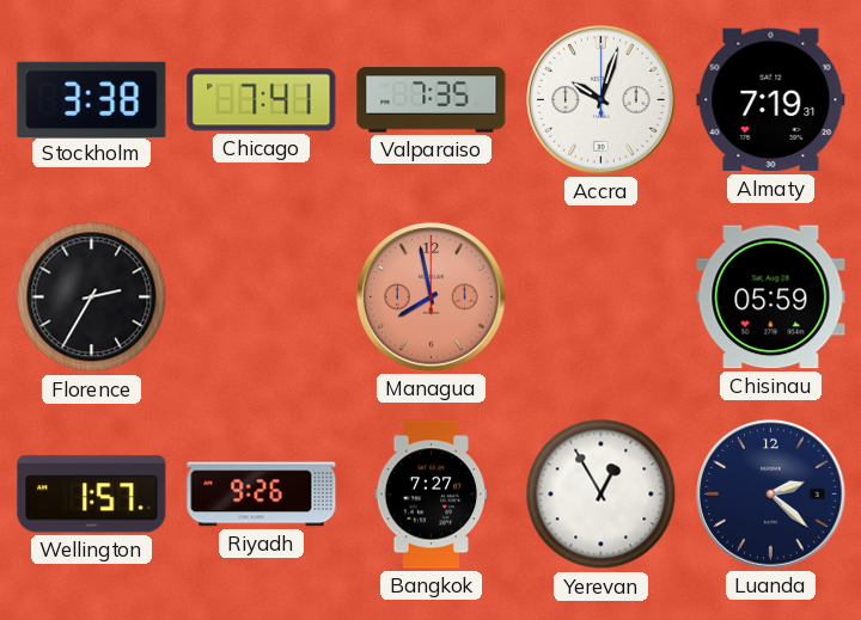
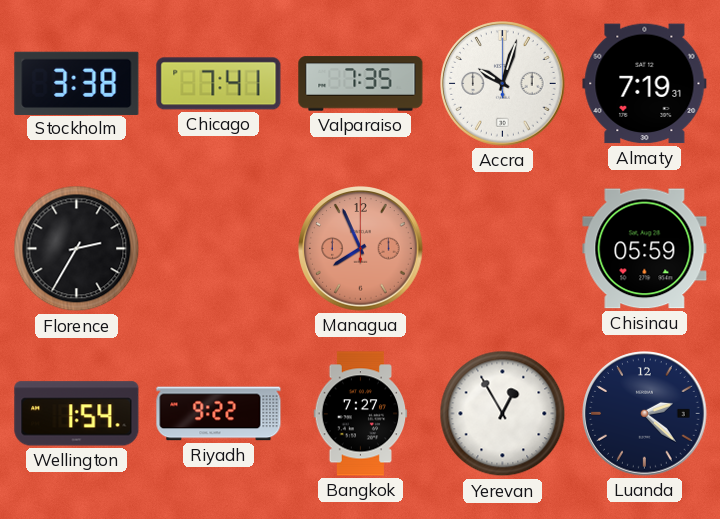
Managua: 7:58 -> 7:56
Wellington: 1:57 -> 1:54
Riyadh: 9:26 -> 9:22
